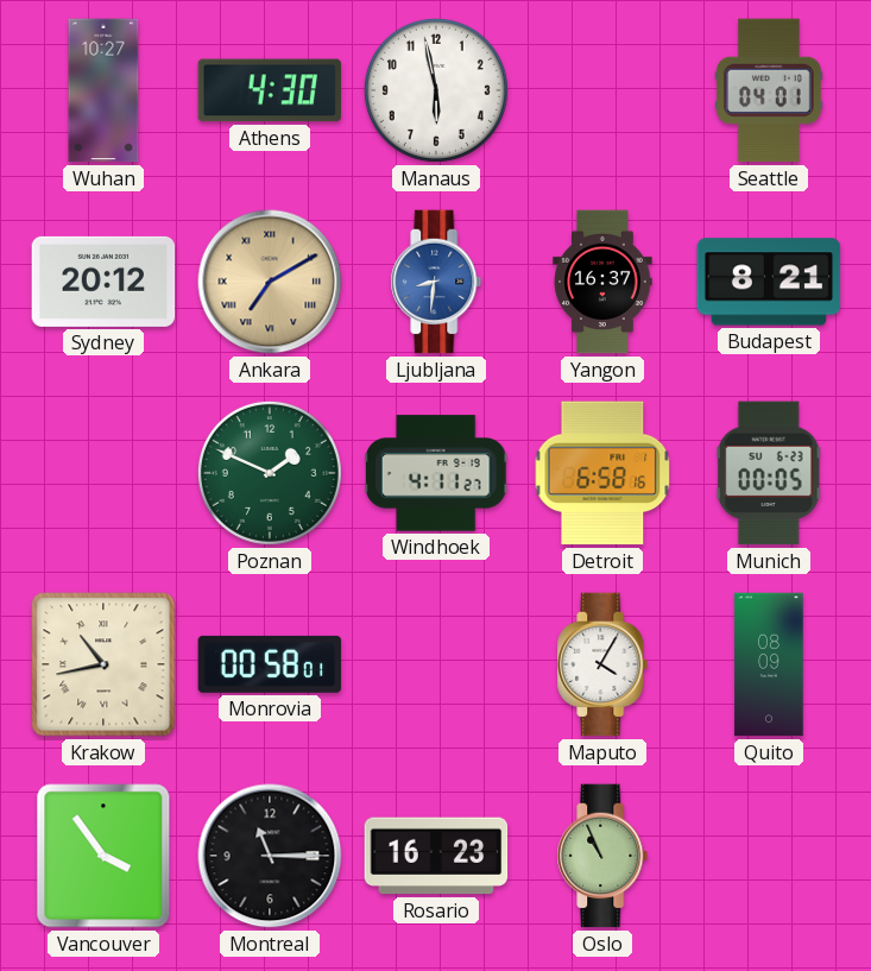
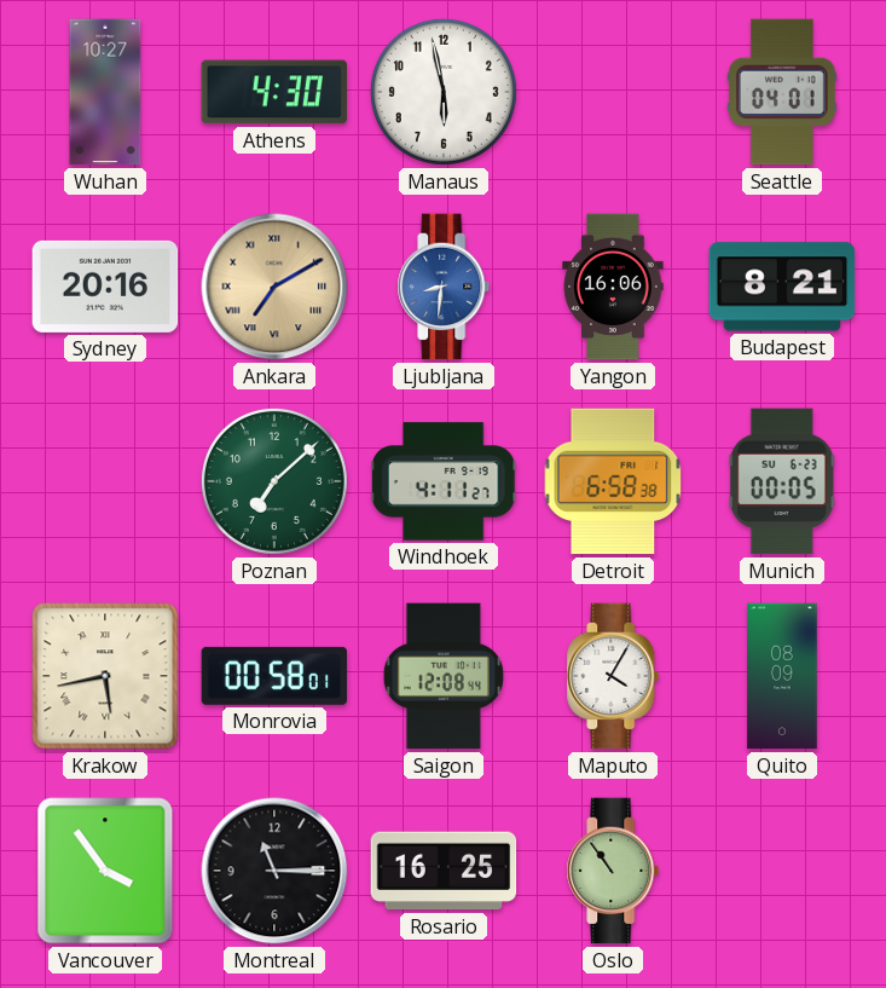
Sydney: 20:12 -> 20:16
Yangon: 16:37 -> 16:06
Poznan: 1:49 -> 7:08
Detroit: 6:58:16 -> 6:58:38
Krakow: 10:43 -> 5:43
Saigon: none -> 12:08
Rosario: 16:23 -> 16:25
Oslo: 10:56 -> 10:54
